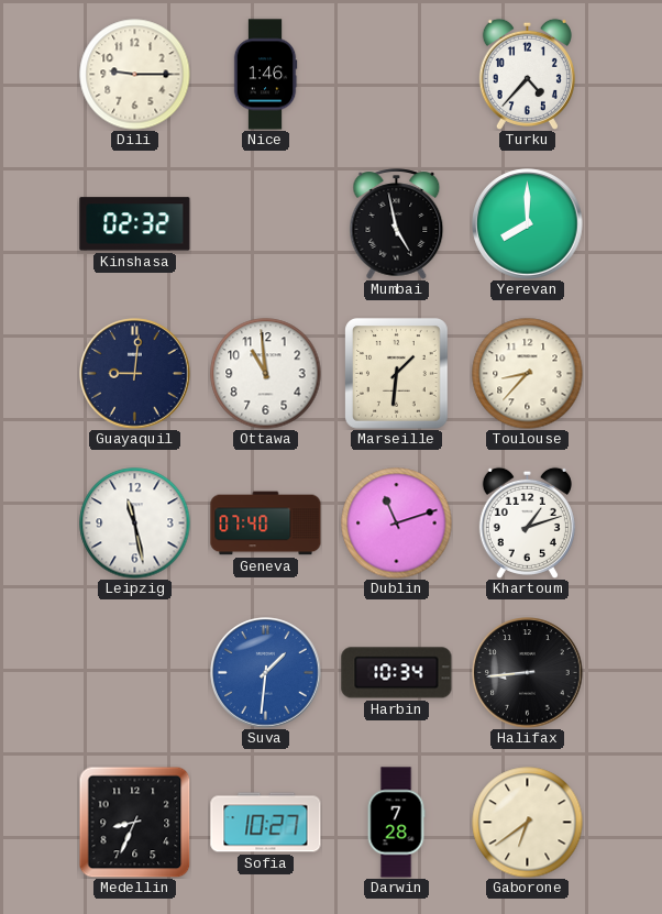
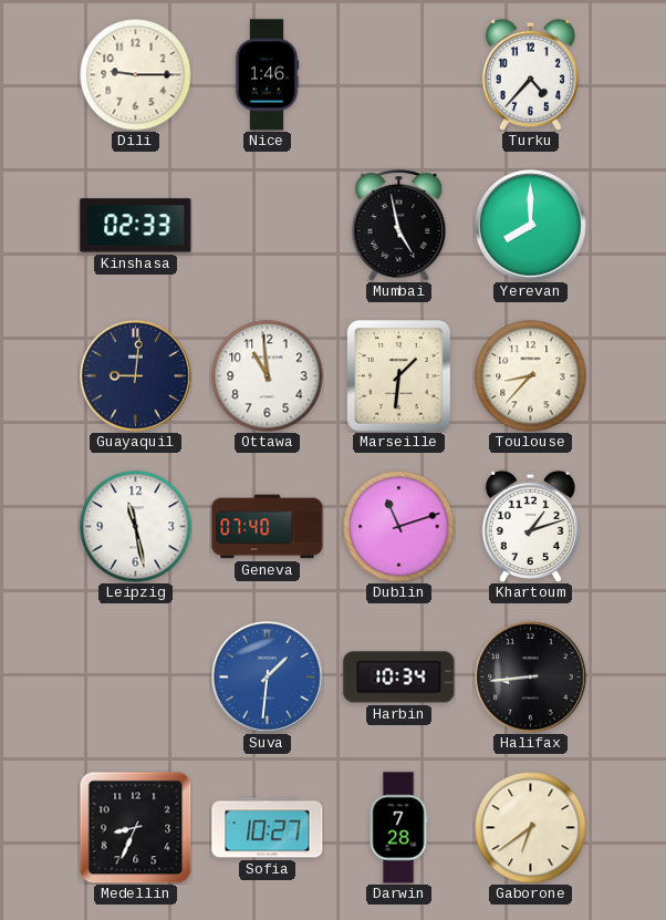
Kinshasa: 02:32 -> 02:33
